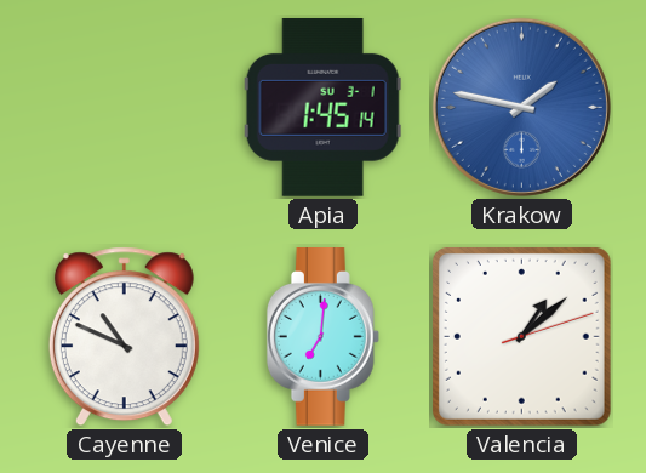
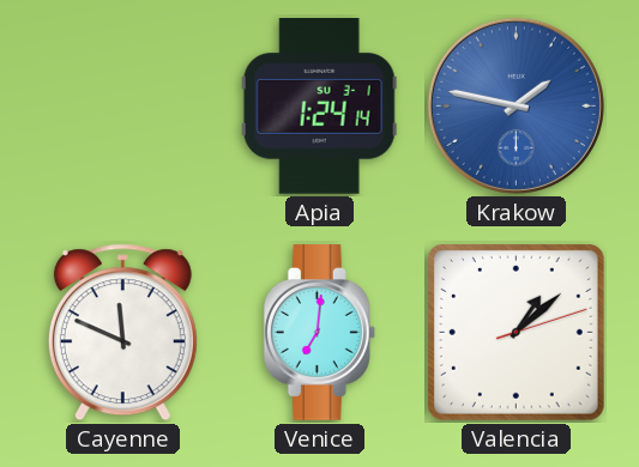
Apia: 1:45 -> 1:24
Cayenne: 10:49 -> 11:49
